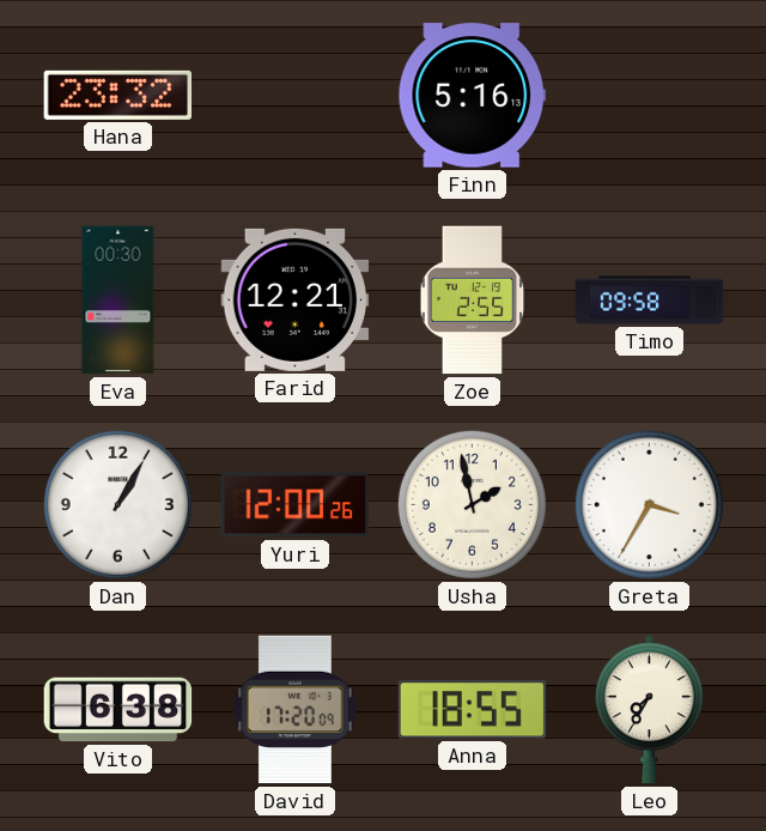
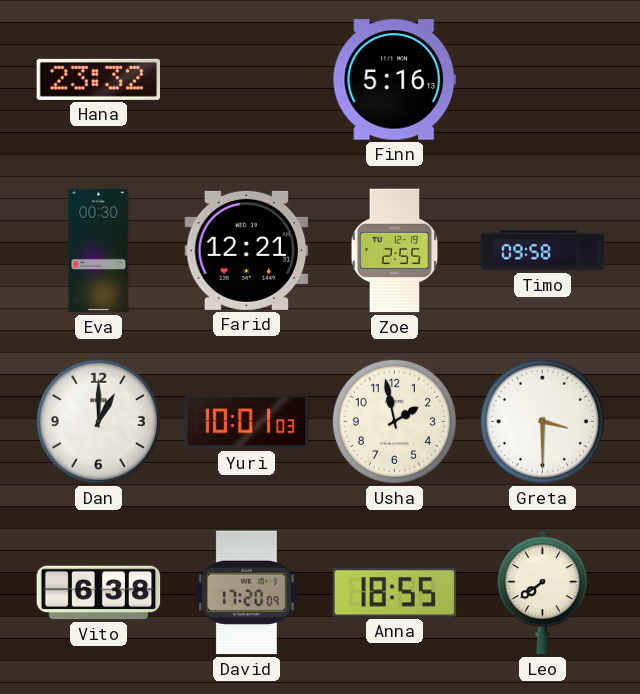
Dan: 1:05 -> 1:00
Yuri: 12:00 -> 10:01
Greta: 3:35 -> 3:30
Leo: 7:35 -> 7:39
